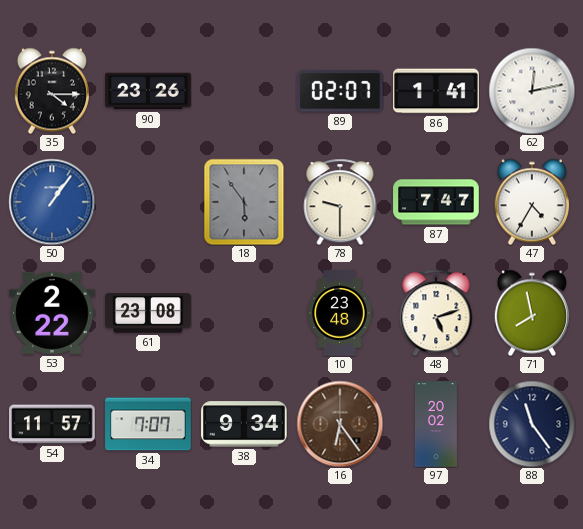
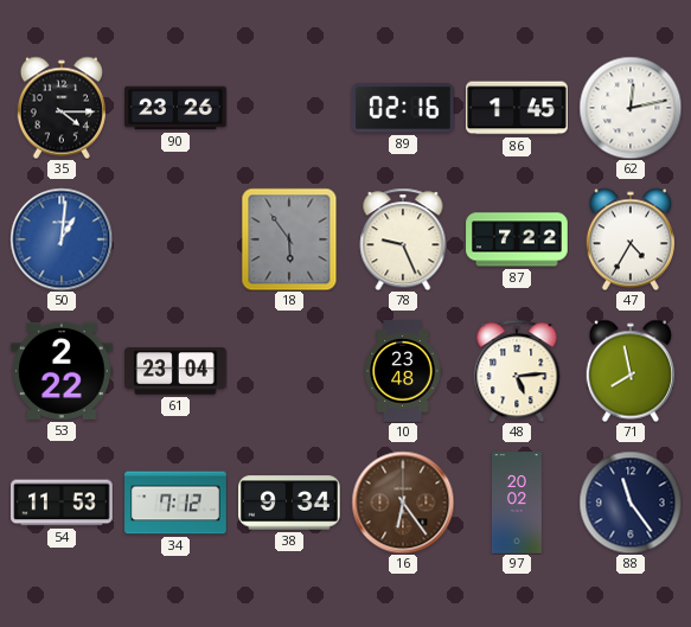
89: 02:07 -> 02:16
86: 1:41 -> 1:45
50: 1:06 -> 1:01
78: 9:30 -> 9:26
87: 7:47 -> 7:22
61: 23:08 -> 23:04
48: 5:12 -> 5:14
54: 11:57 -> 11:53
34: 7:07 -> 7:12
